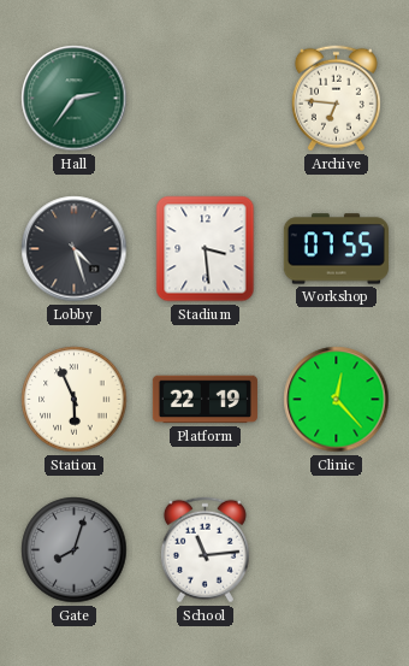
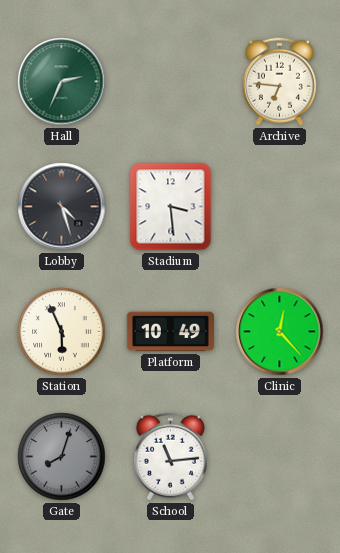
Hall: 2:36 -> 2:34
Workshop: 07:55 -> none
Platform: 22:19 -> 10:49
